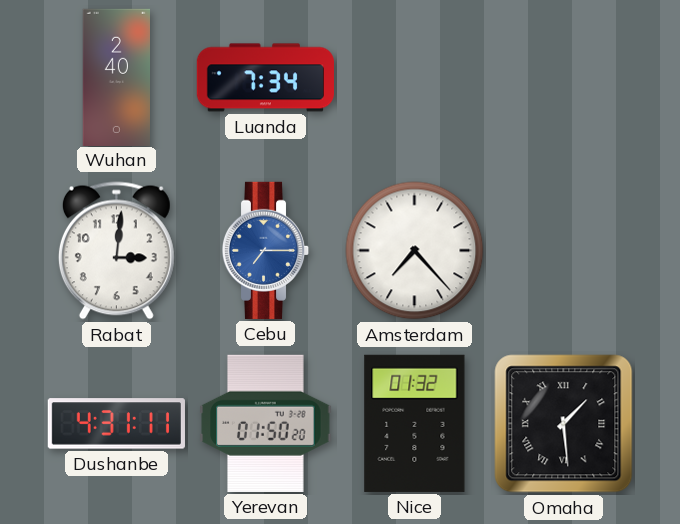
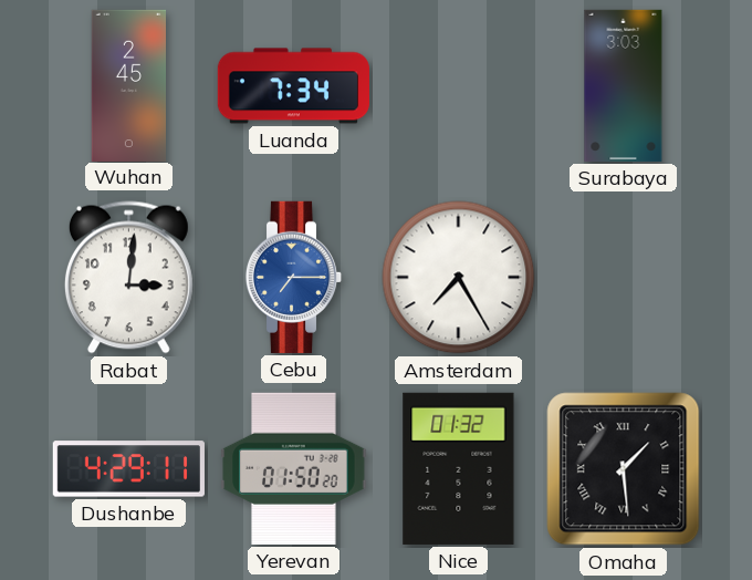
Wuhan: 2:40 -> 2:45
Surabaya: none -> 3:03
Amsterdam: 7:23 -> 7:25
Dushanbe: 4:31 -> 4:29
